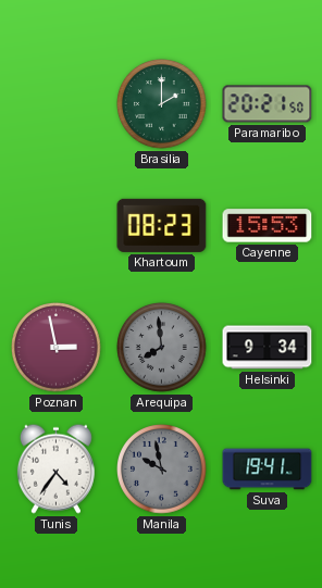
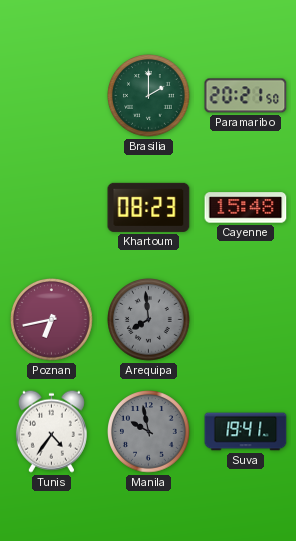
Cayenne: 15:53 -> 15:48
Poznan: 2:58 -> 6:43
Helsinki: 9:34 -> none
